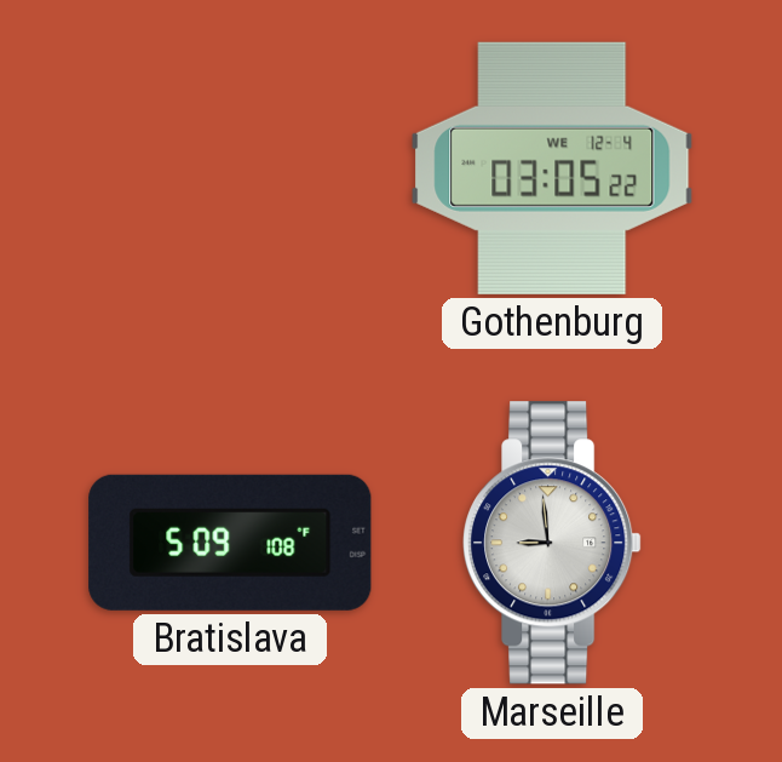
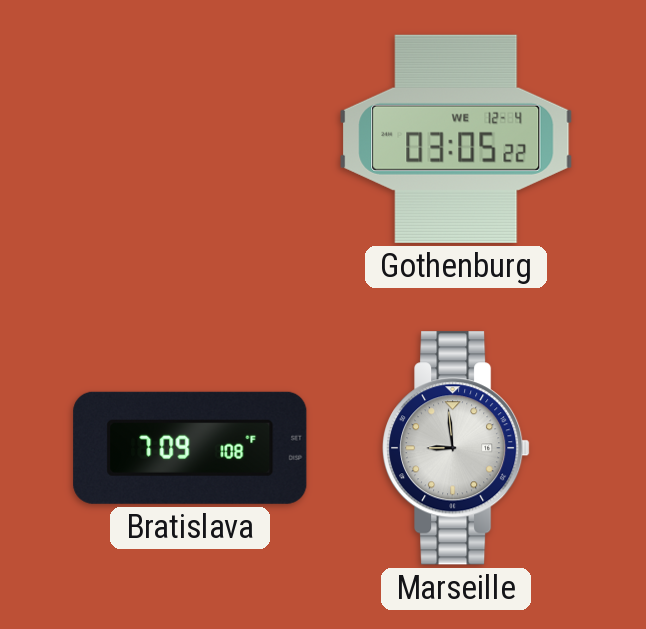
Bratislava: 5:09 -> 7:09
